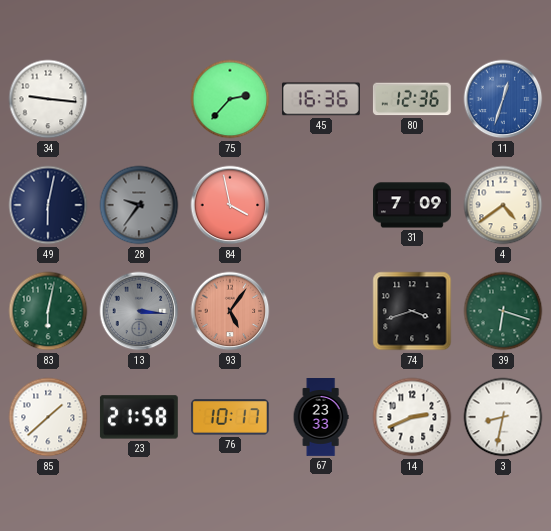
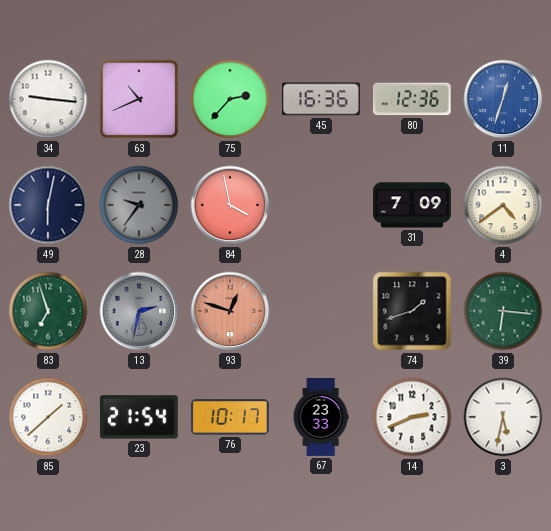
63: none -> 10:41
83: 6:02 -> 6:57
13: 3:16 -> 2:32
93: 5:06 -> 12:48
74: 3:42 -> 1:42
39: 6:18 -> 6:16
23: 21:58 -> 21:54
3: 8:32 -> 5:32
